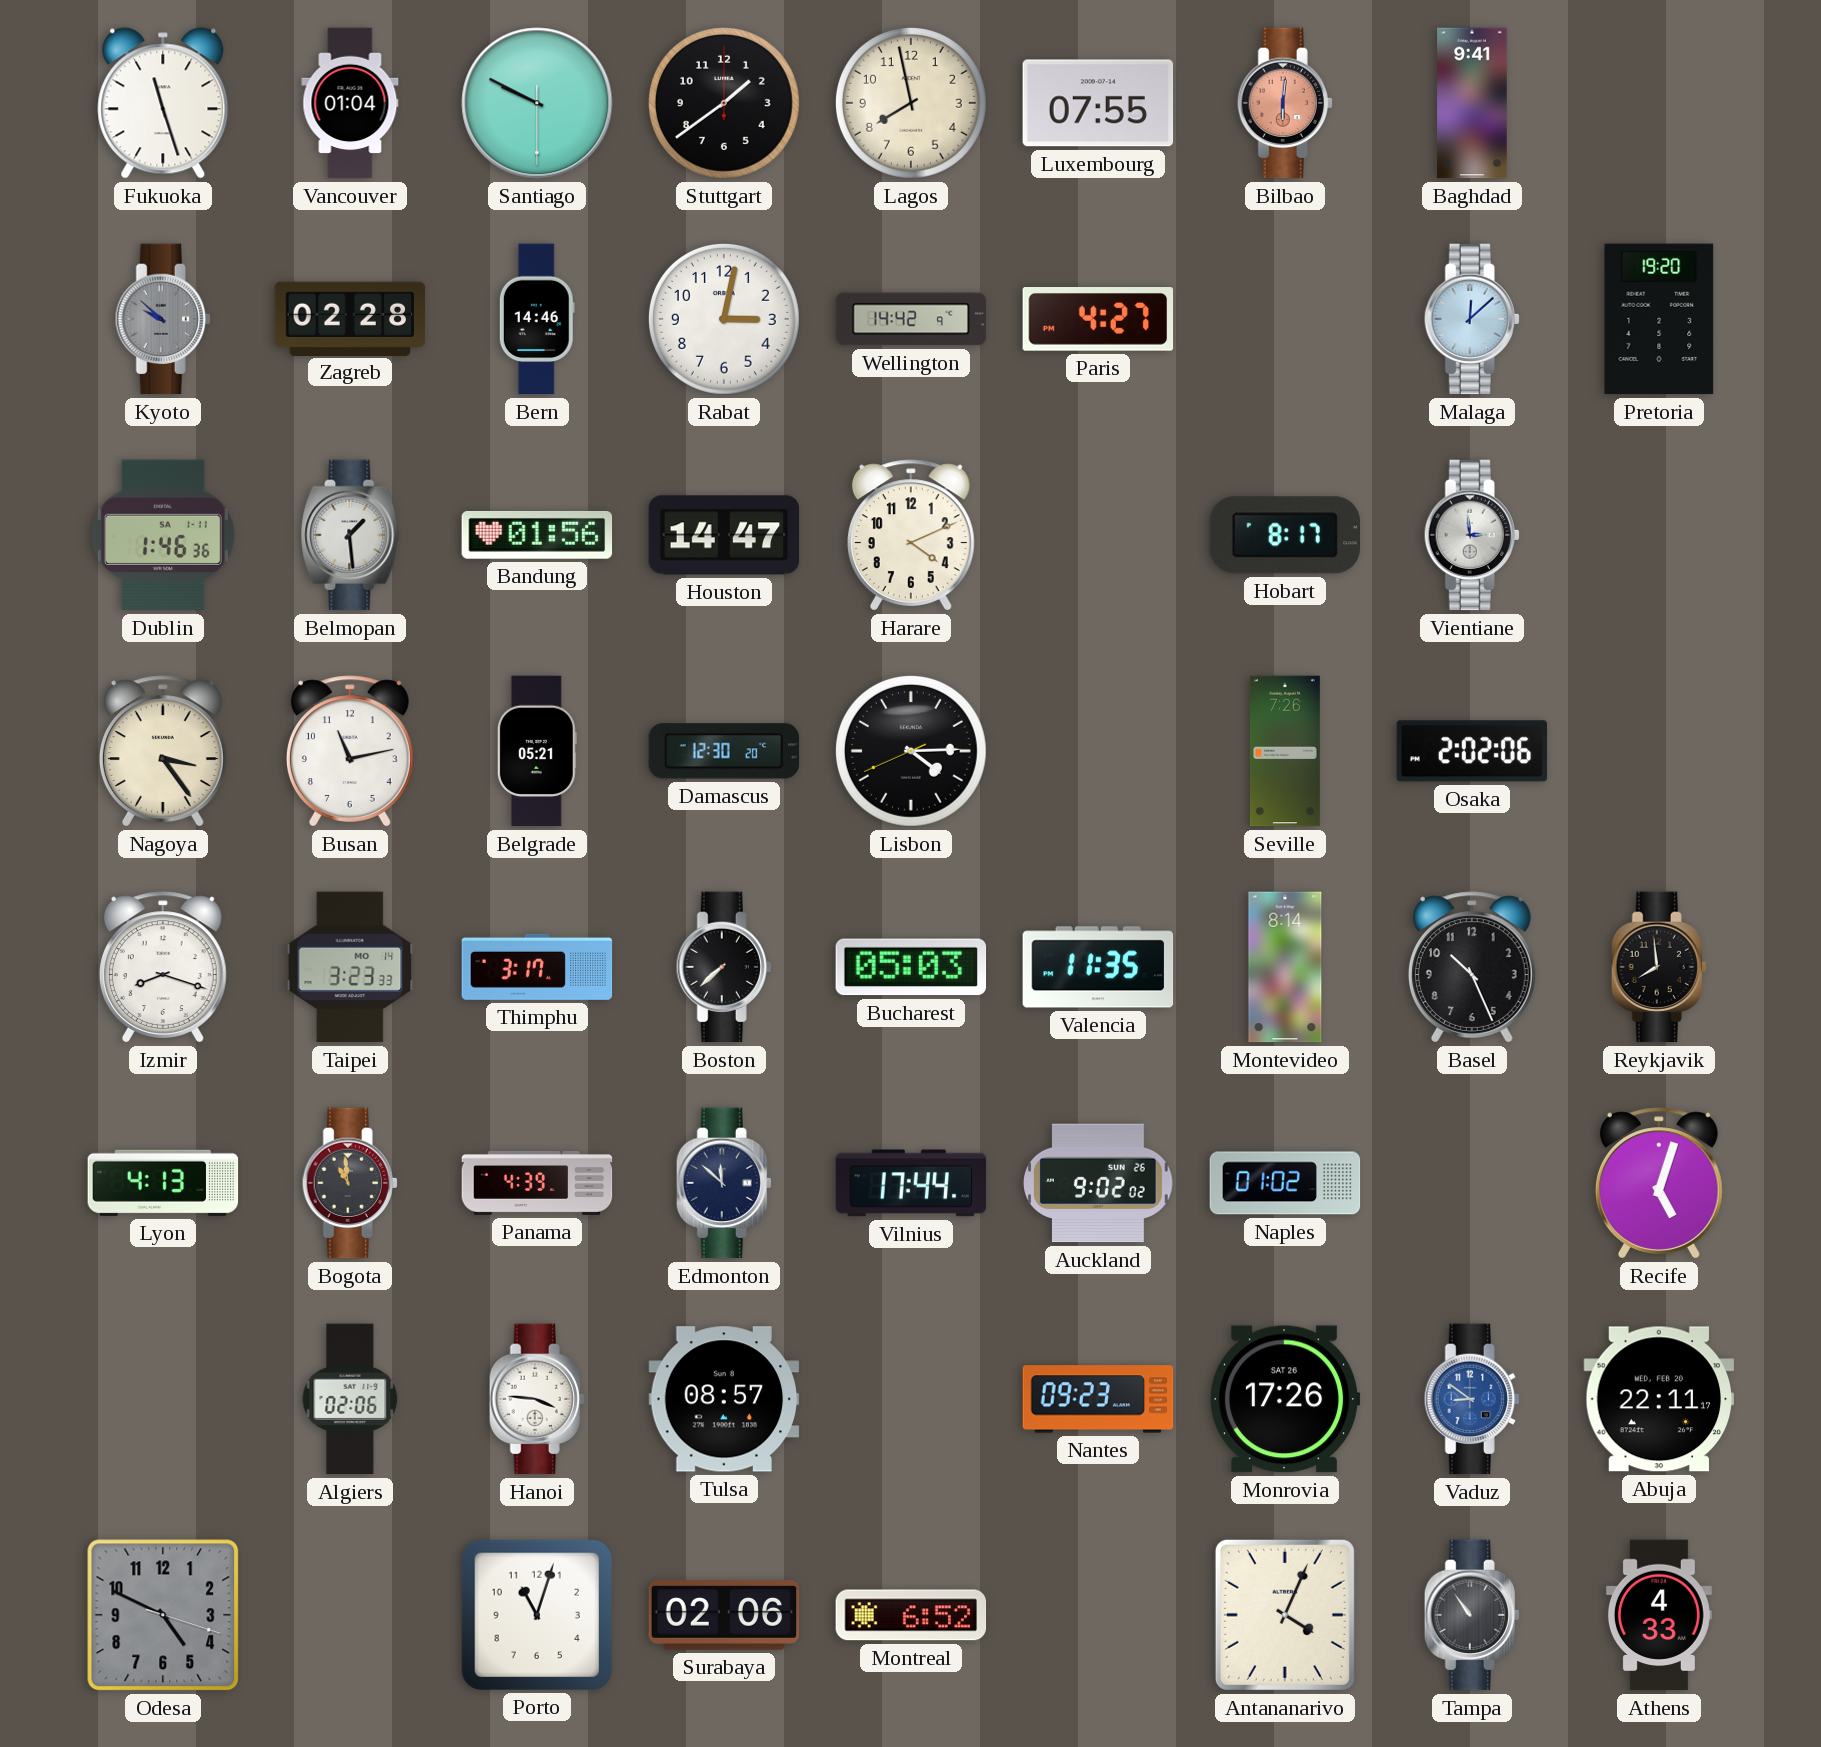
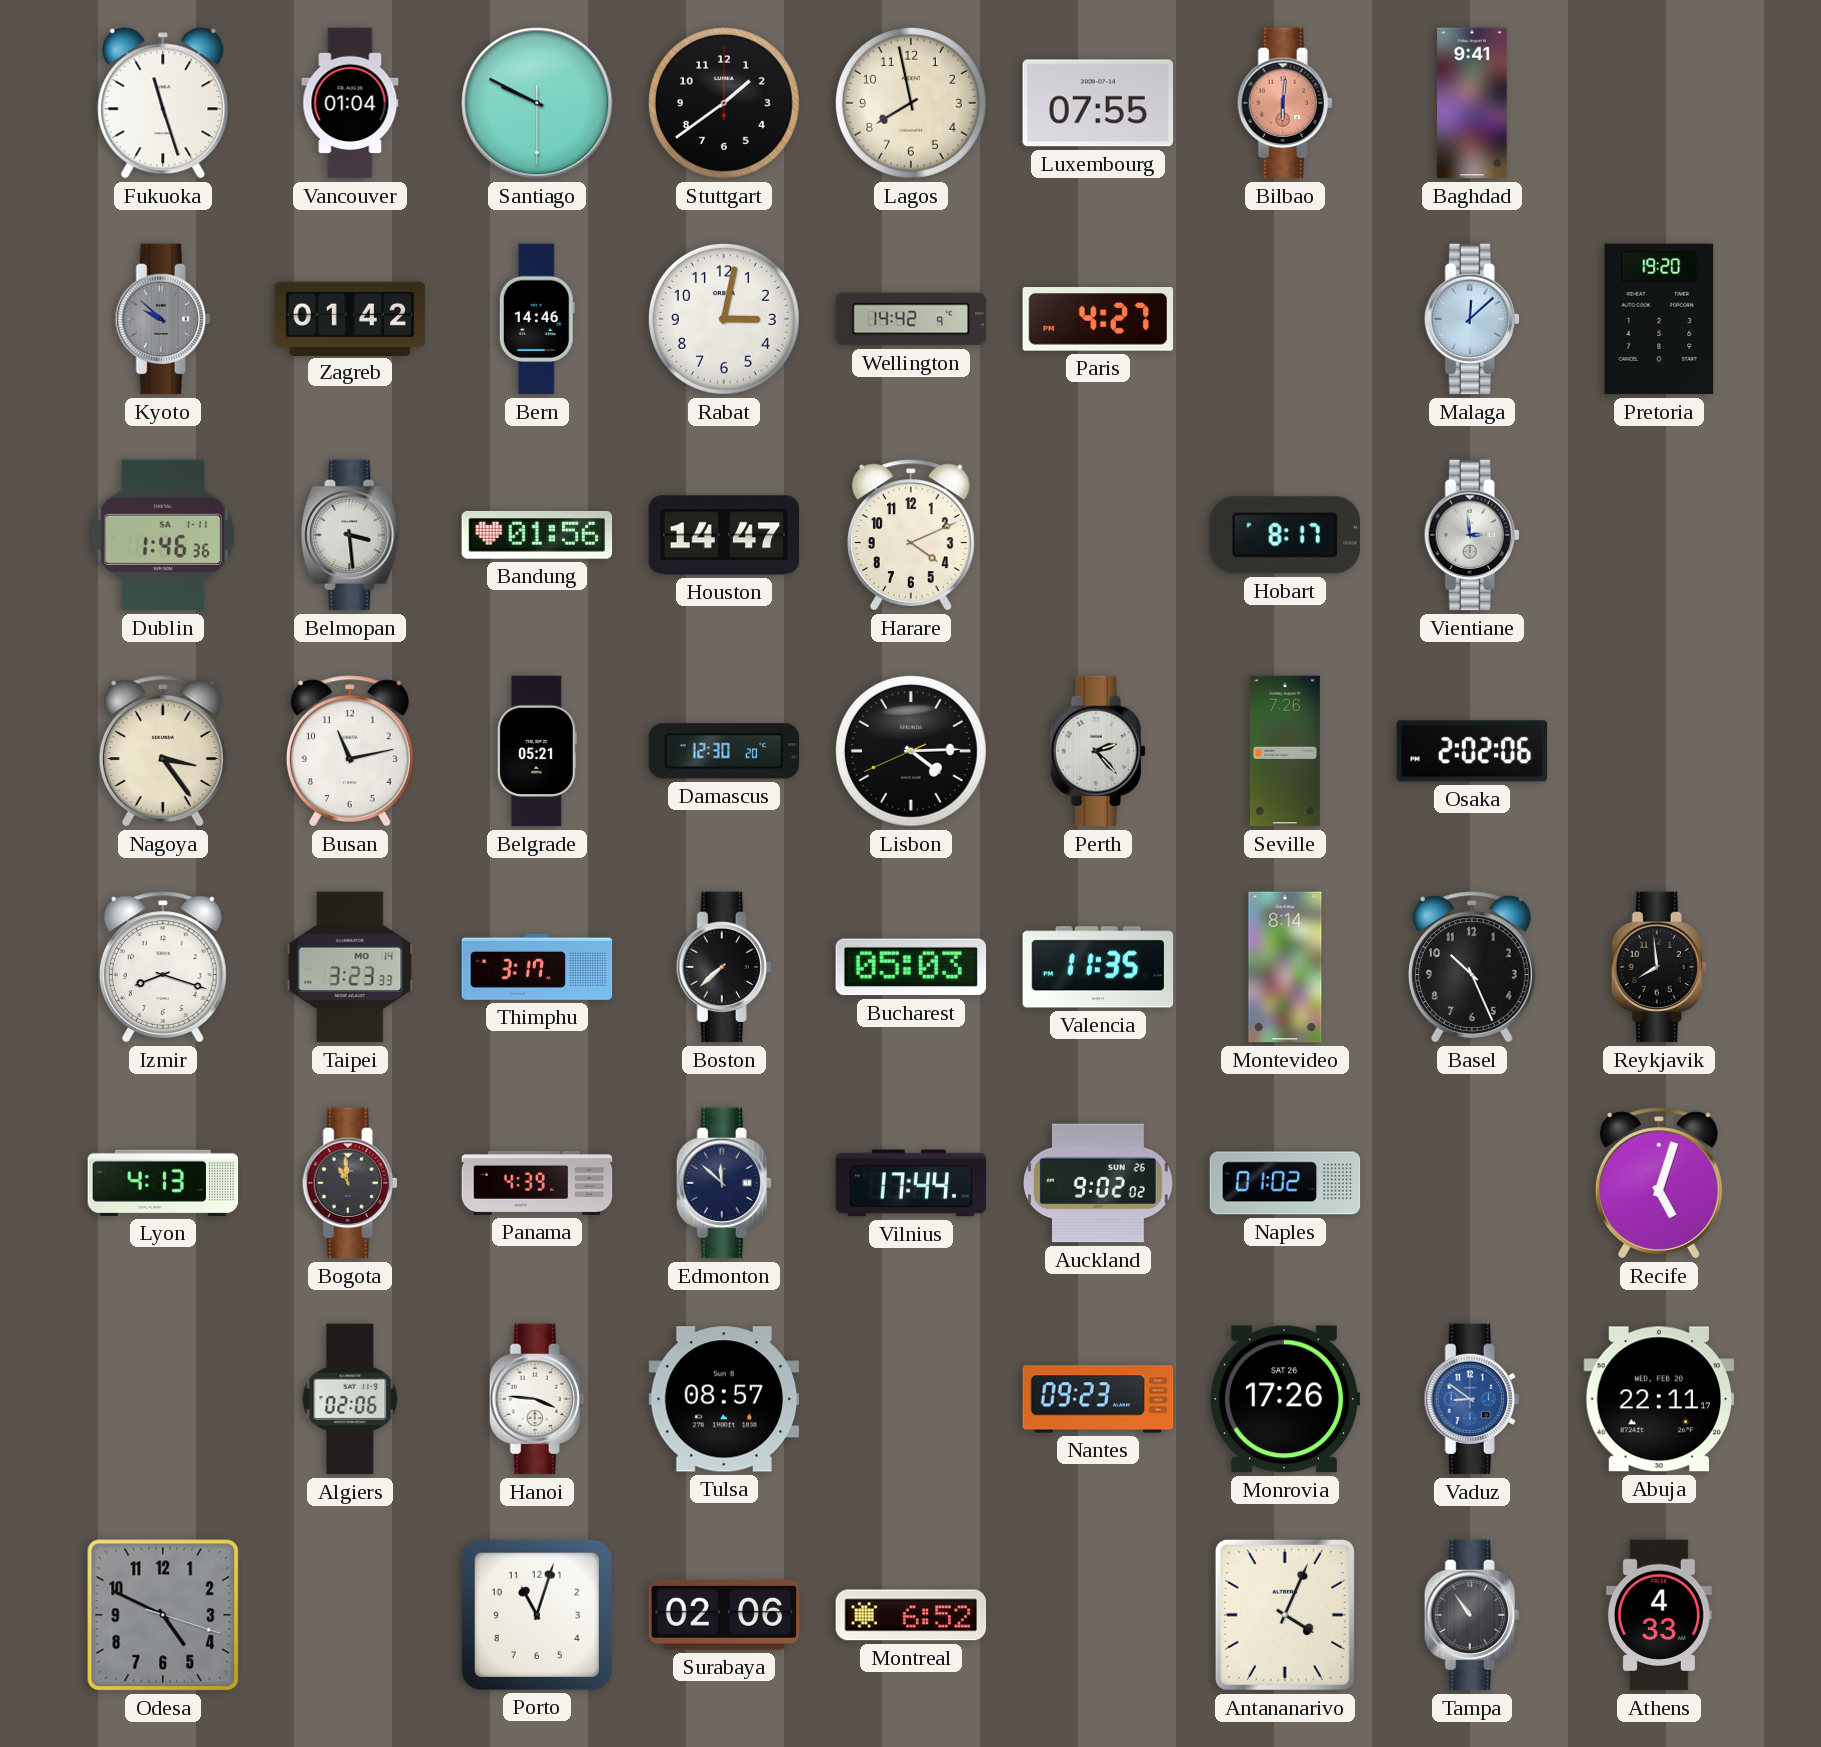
Zagreb: 02:28 -> 01:42
Belmopan: 1:29 -> 3:29
Perth: none -> 2:23
